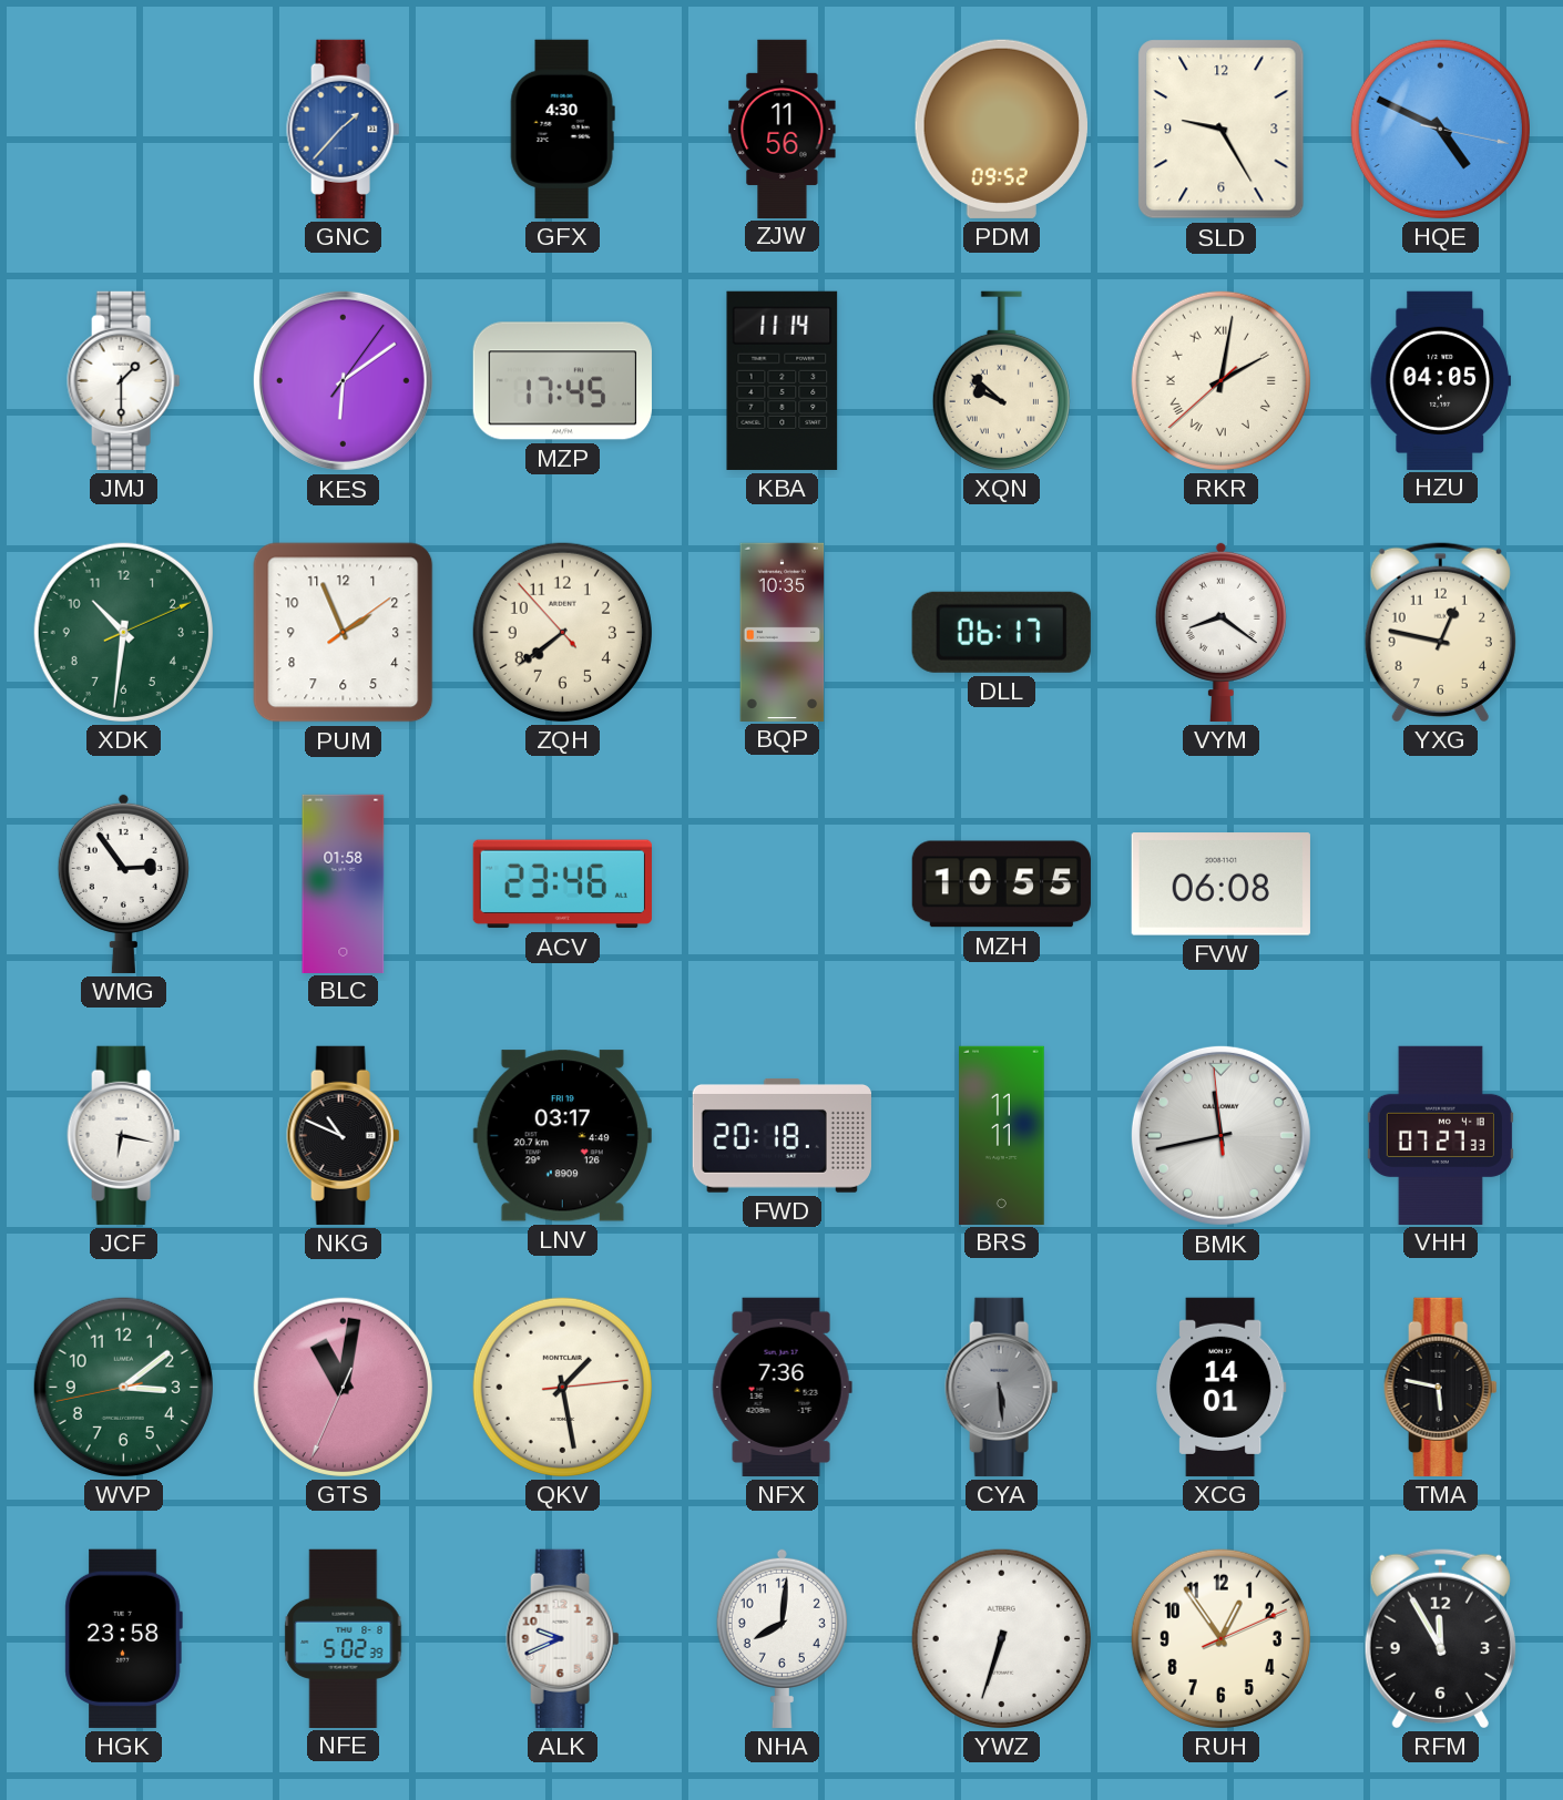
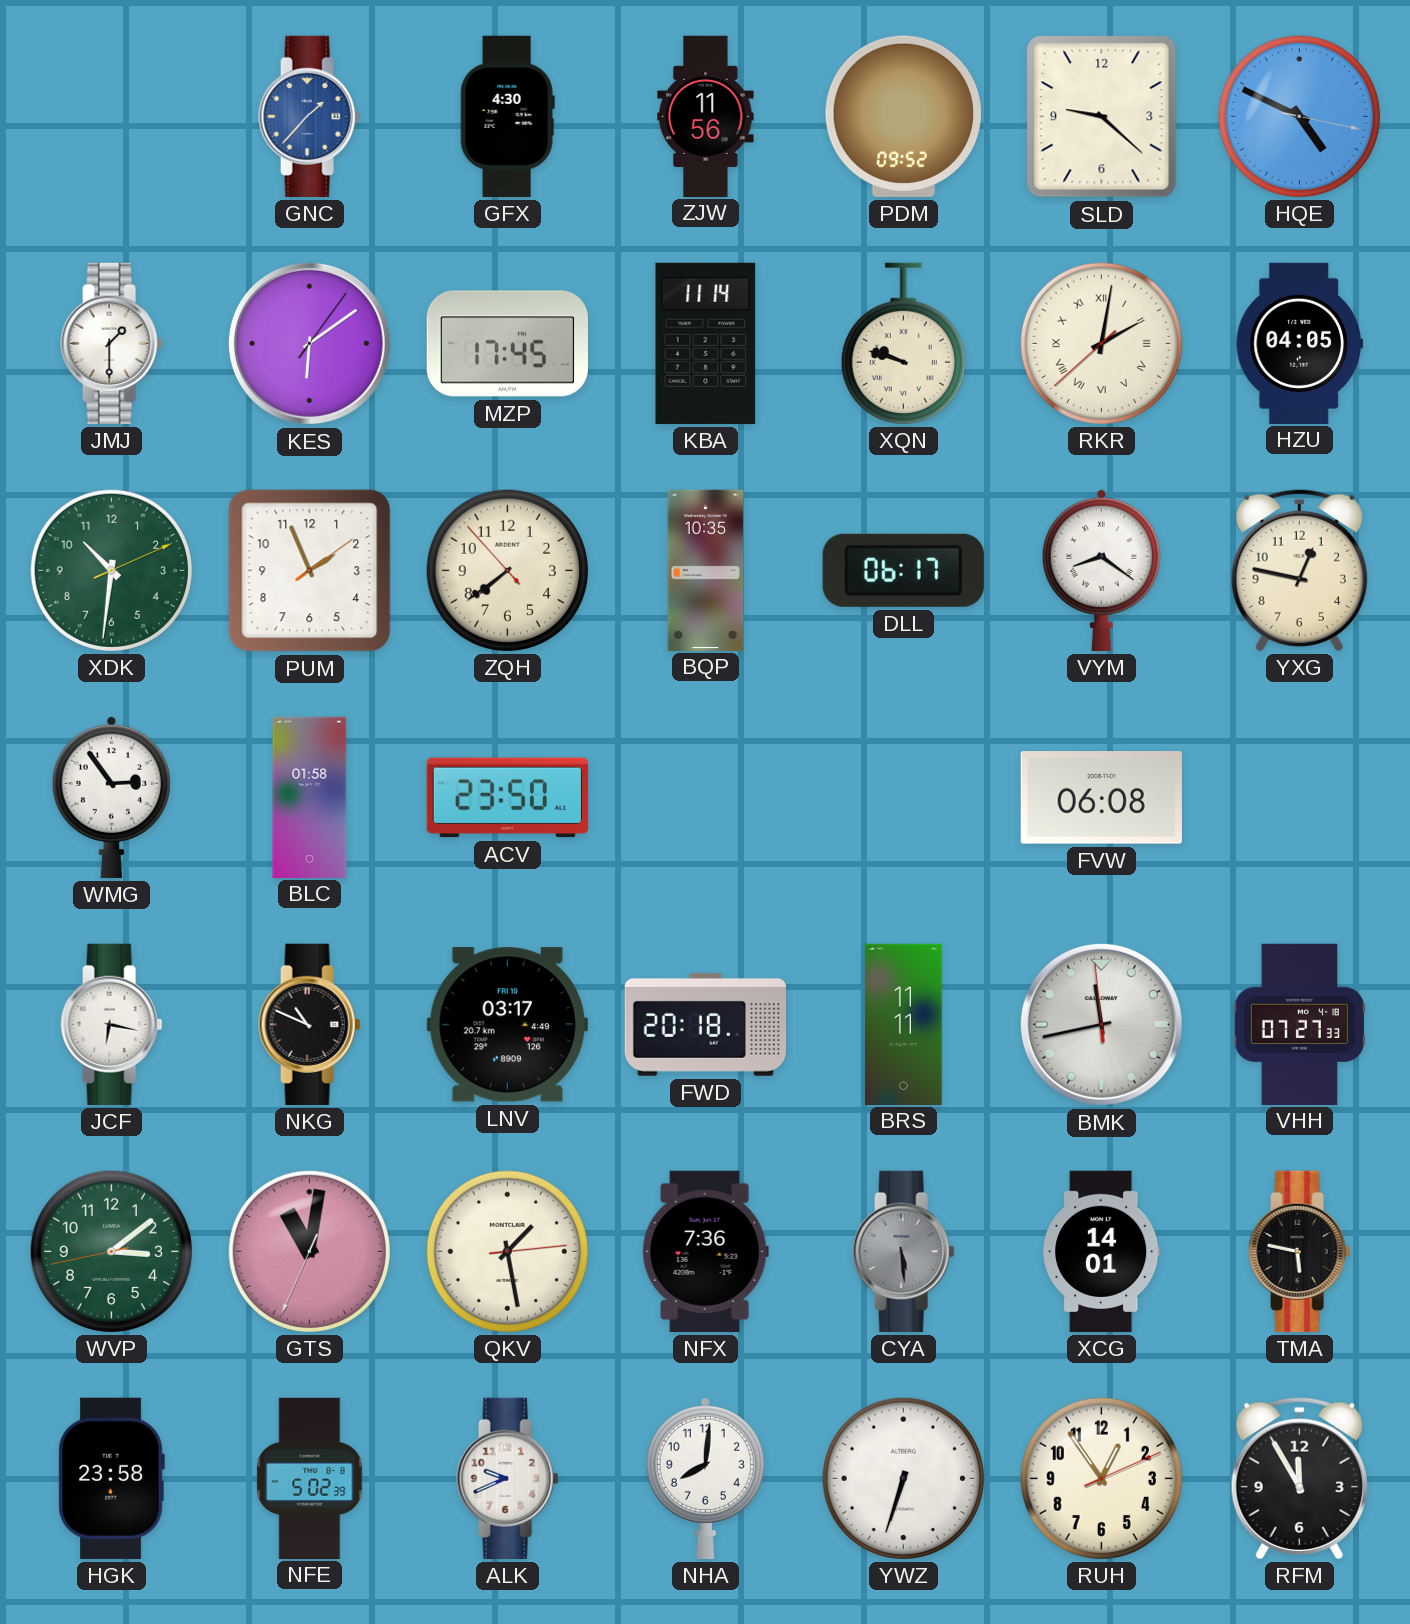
SLD: 9:25 -> 9:22
XQN: 9:52 -> 9:48
ACV: 23:46 -> 23:50
MZH: 10:55 -> none
